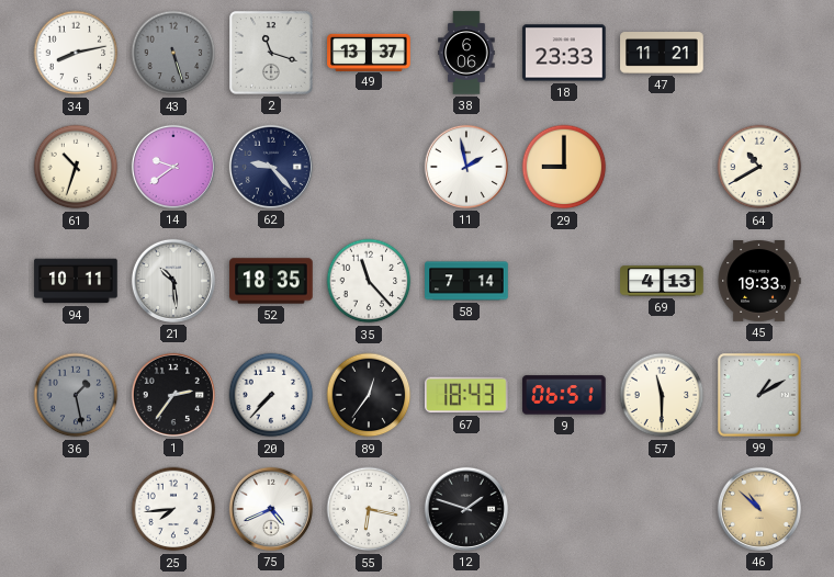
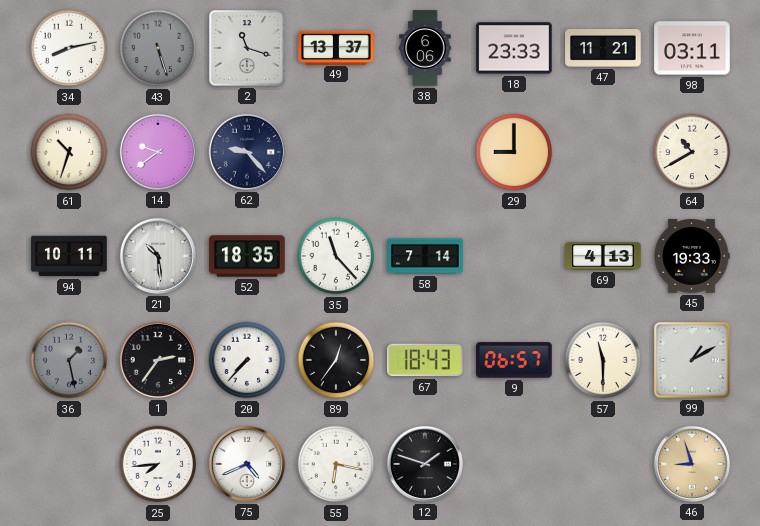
98: none -> 03:11
11: 1:58 -> none
9: 06:51 -> 06:57
46: 10:52 -> 8:57
